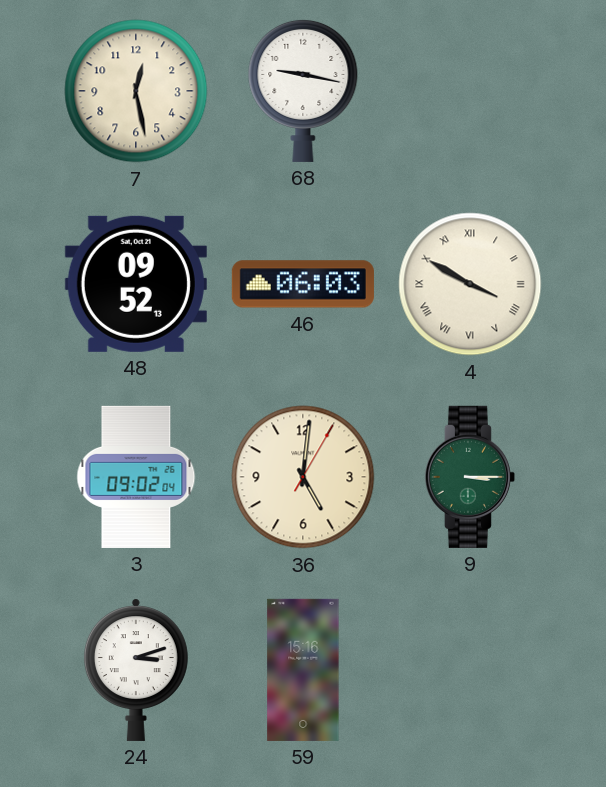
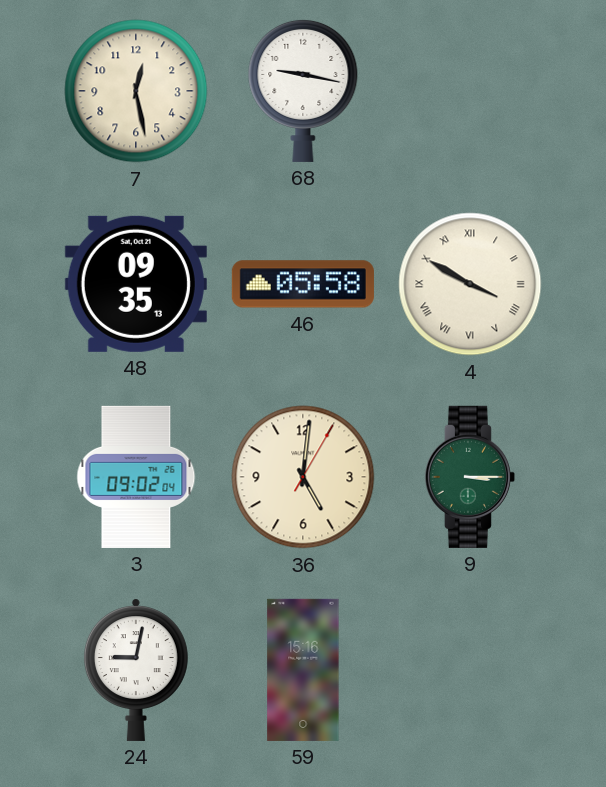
48: 09:52 -> 09:35
46: 06:03 -> 05:58
24: 3:12 -> 9:02
